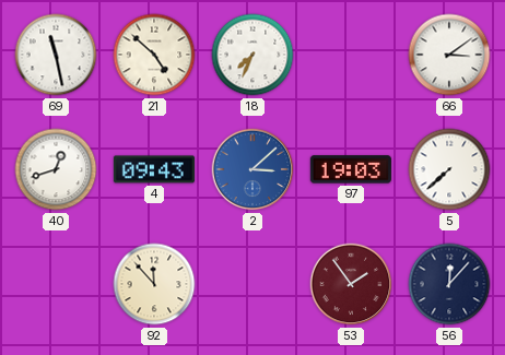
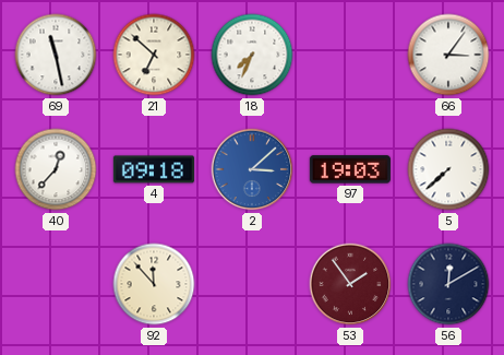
21: 4:52 -> 6:52
66: 3:09 -> 3:06
40: 12:42 -> 12:37
4: 09:43 -> 09:18
56: 12:07 -> 12:10
